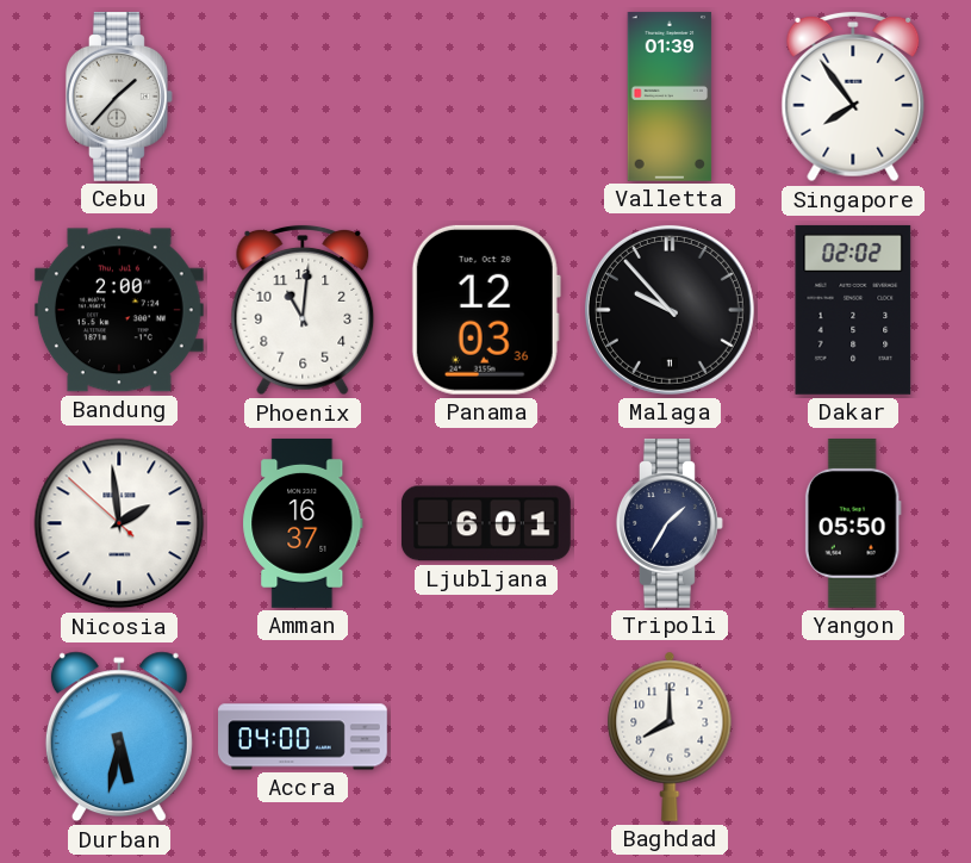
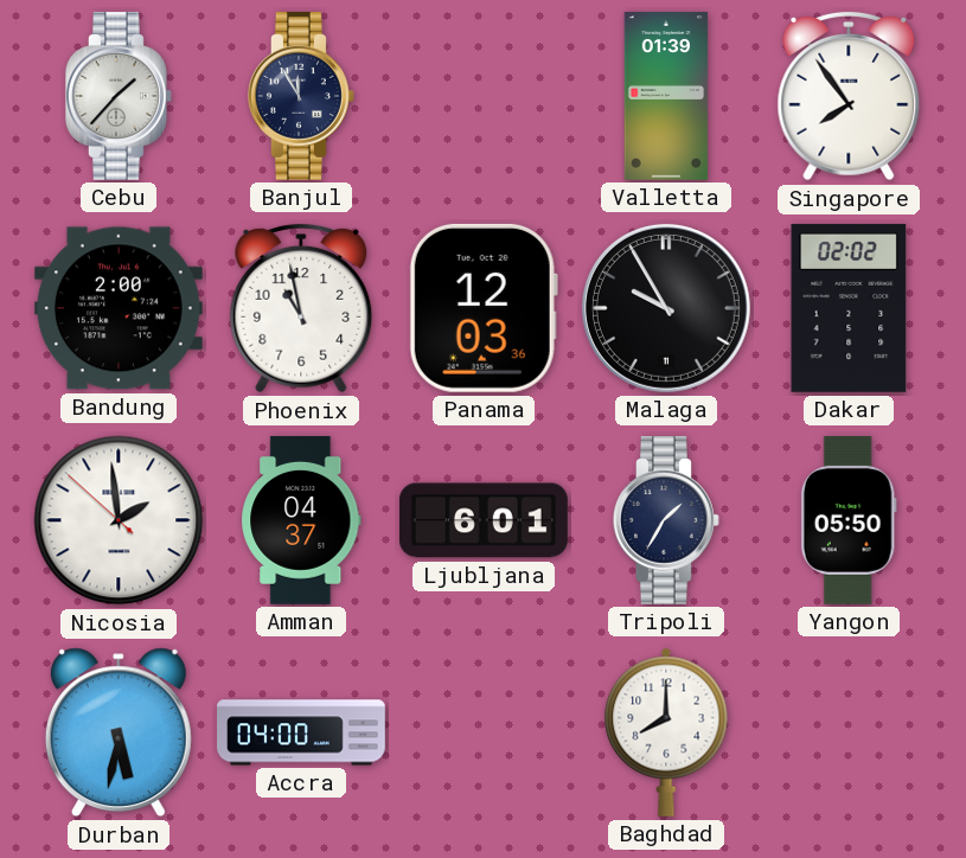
Banjul: none -> 11:55
Phoenix: 11:01 -> 10:58
Malaga: 9:53 -> 9:55
Amman: 16:37 -> 04:37
